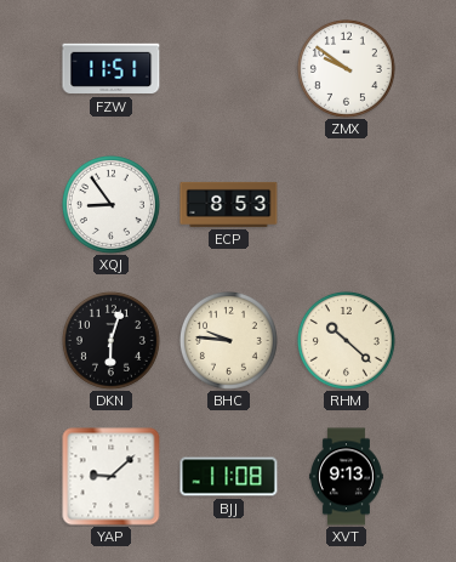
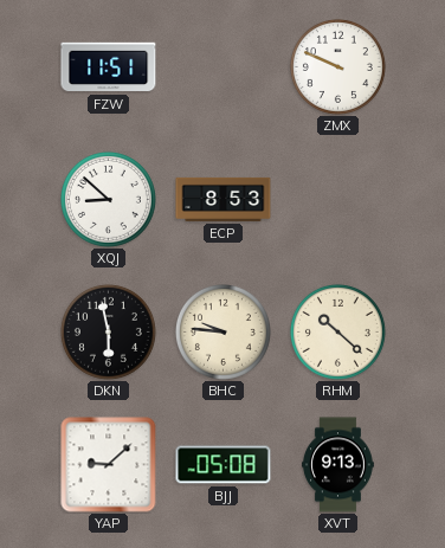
ZMX: 9:51 -> 9:49
XQJ: 8:54 -> 8:52
DKN: 6:03 -> 5:58
BJJ: 11:08 -> 05:08
